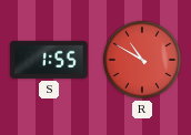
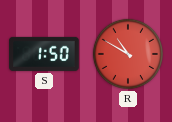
S: 1:55 -> 1:50
